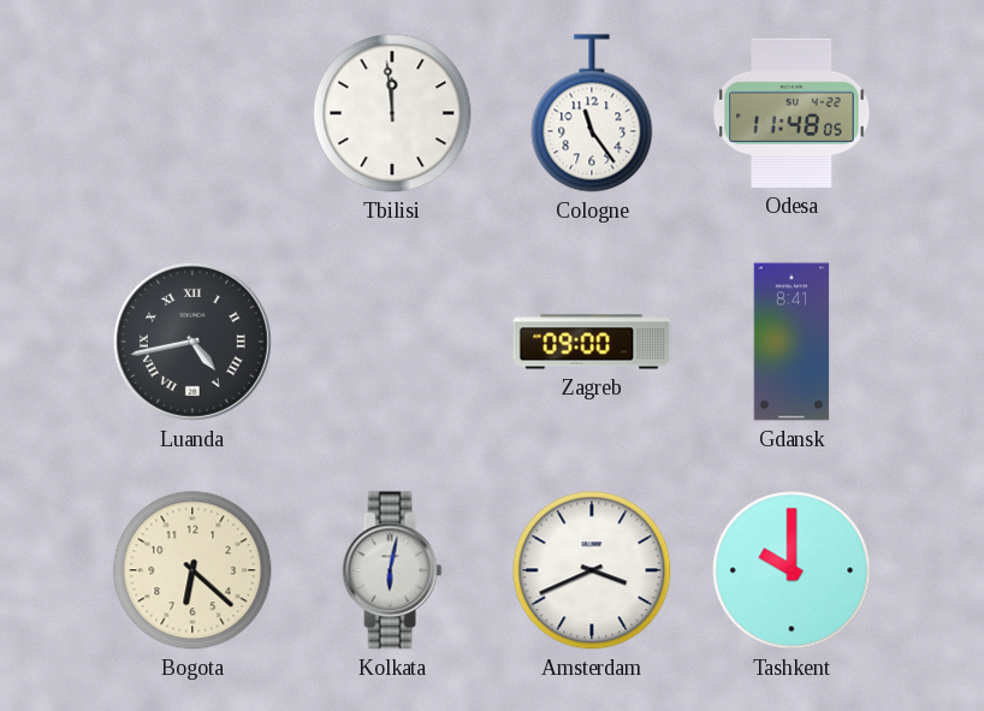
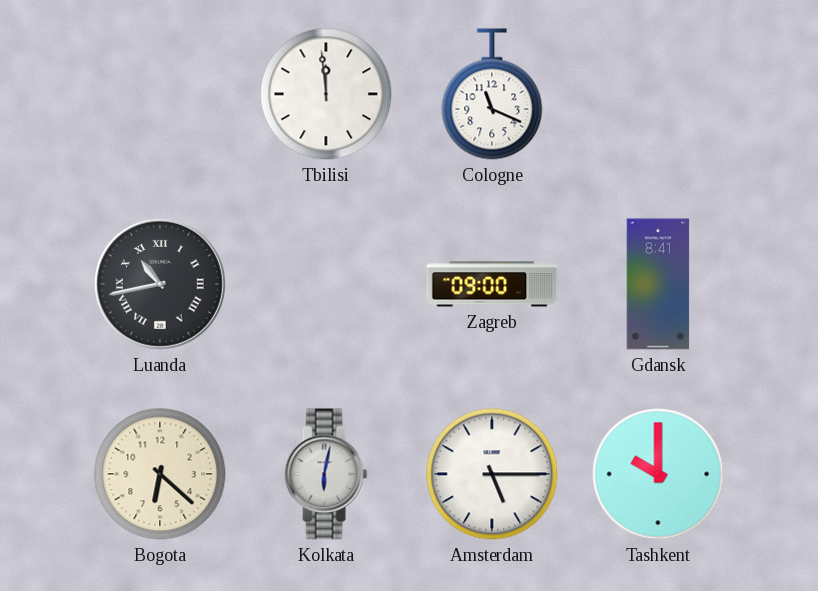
Cologne: 11:24 -> 11:19
Odesa: 11:48 -> none
Luanda: 4:43 -> 10:43
Amsterdam: 3:41 -> 5:15
